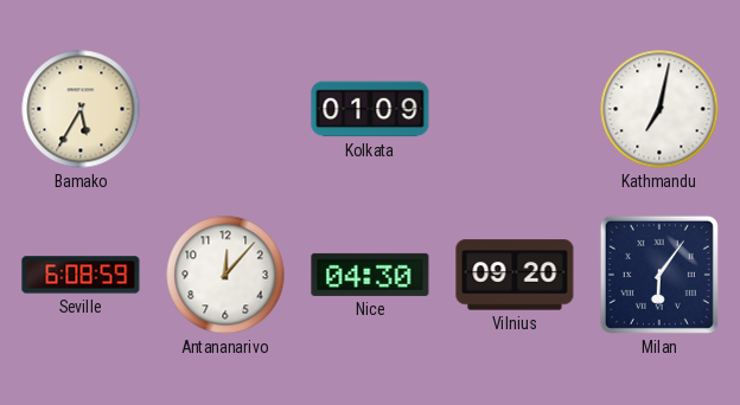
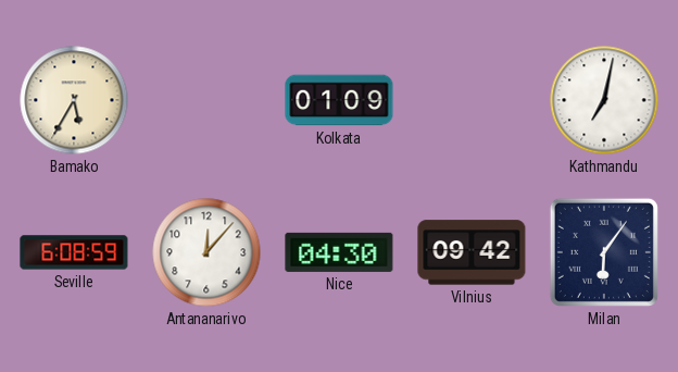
Vilnius: 09:20 -> 09:42
